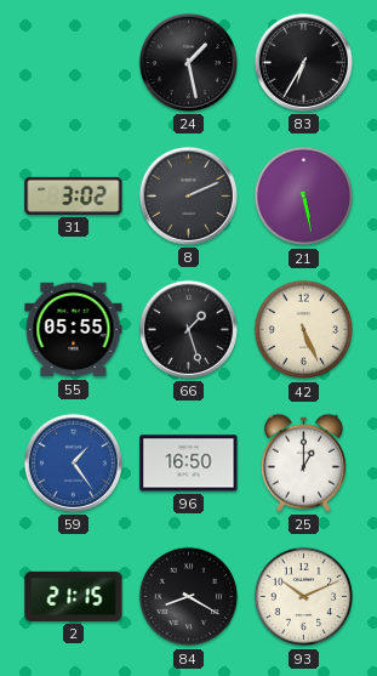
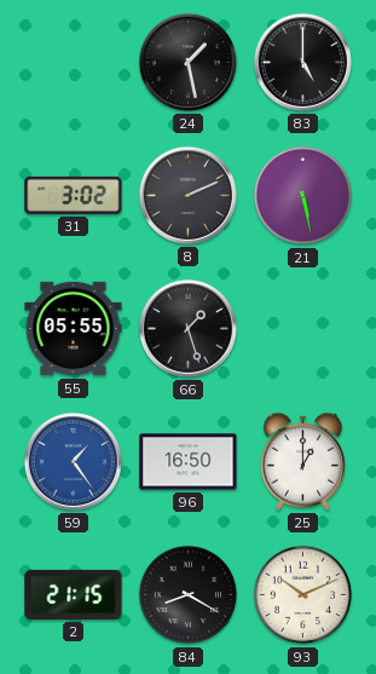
83: 6:35 -> 5:00
42: 5:26 -> none
